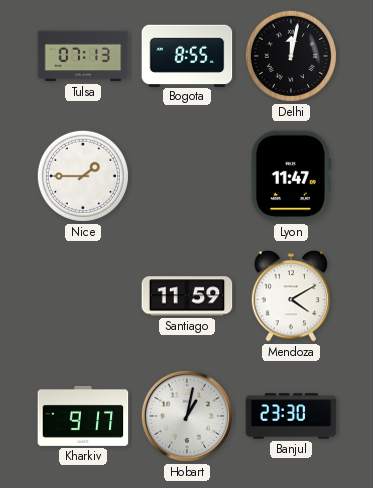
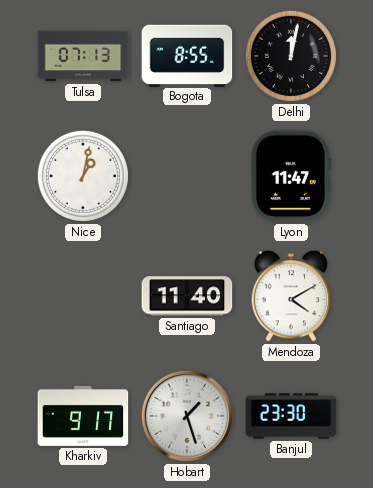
Nice: 1:45 -> 1:02
Santiago: 11:59 -> 11:40
Hobart: 1:02 -> 1:27
